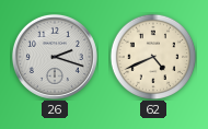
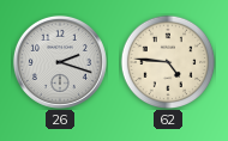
62: 4:41 -> 4:46
